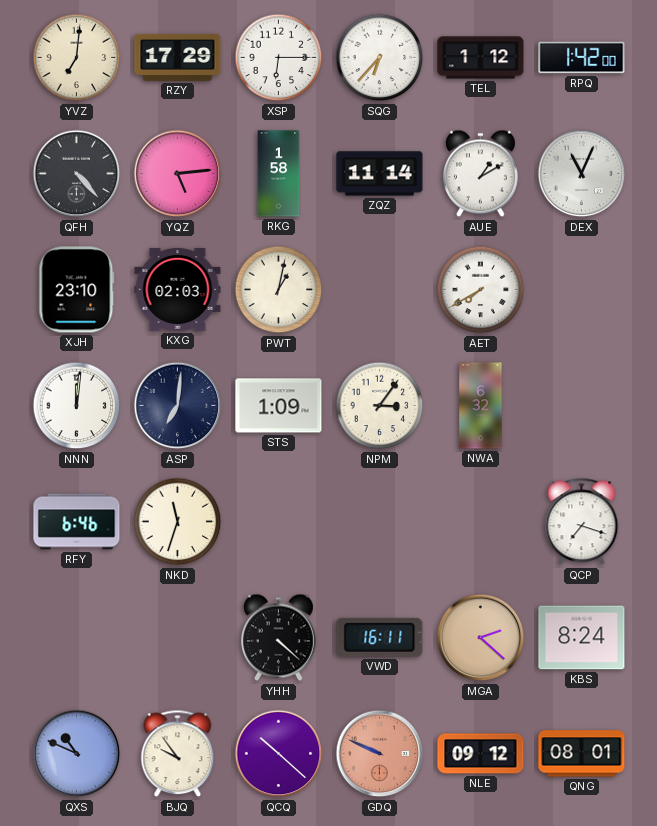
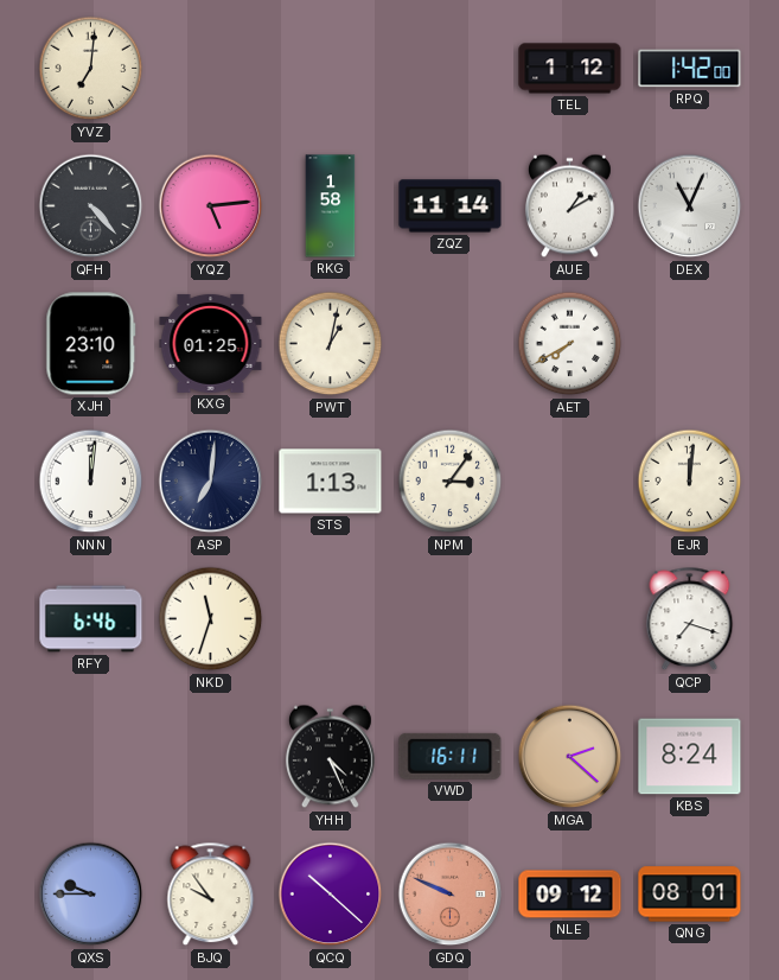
RZY: 17:29 -> none
XSP: 6:15 -> none
SQG: 6:37 -> none
KXG: 02:03 -> 01:25
STS: 1:09 -> 1:13
NWA: 6:32 -> none
EJR: none -> 12:01
YHH: 4:22 -> 4:26
QXS: 10:49 -> 9:45
